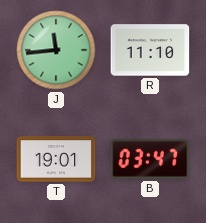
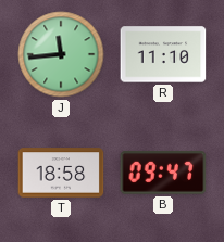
T: 19:01 -> 18:58
B: 03:47 -> 09:47
